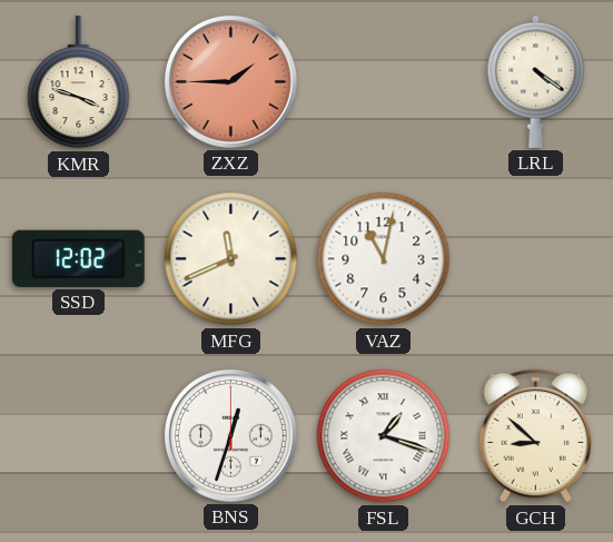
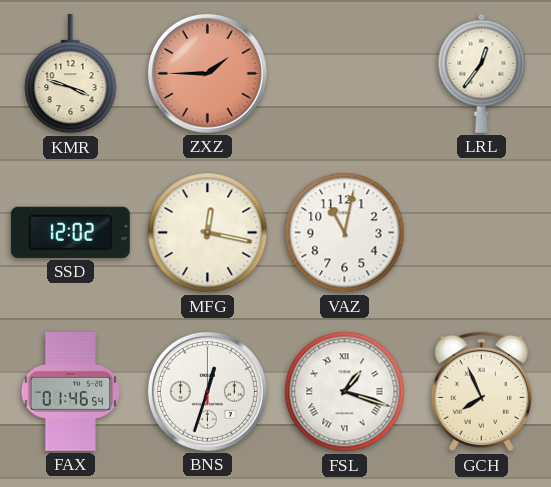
LRL: 4:21 -> 12:36
MFG: 11:41 -> 12:17
FAX: none -> 01:46
GCH: 8:52 -> 7:56
